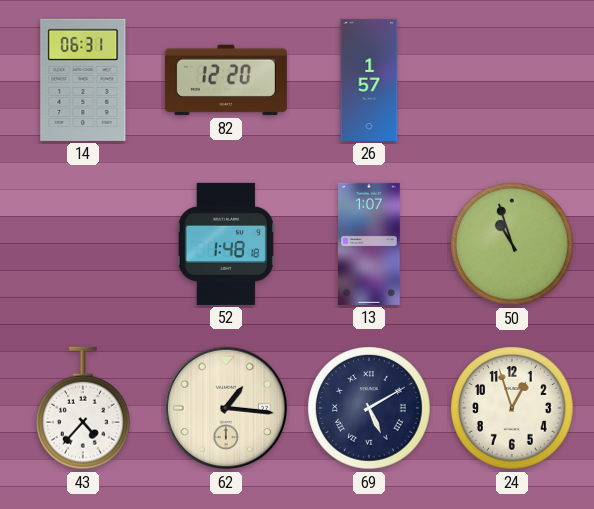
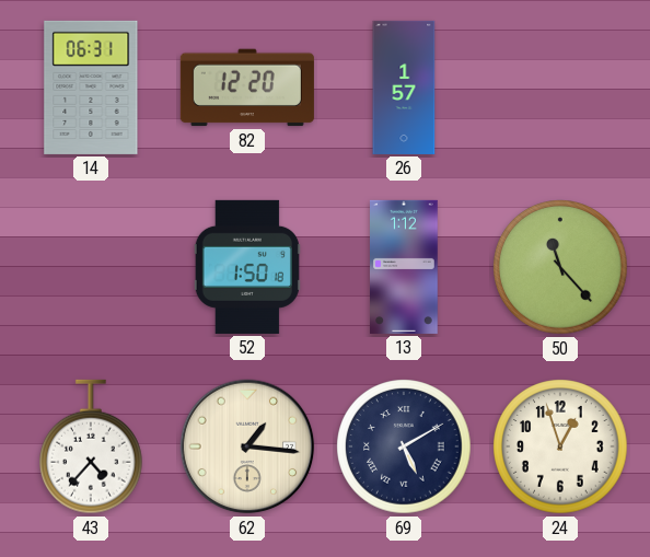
52: 1:48 -> 1:50
13: 1:07 -> 1:12
50: 10:57 -> 11:23
